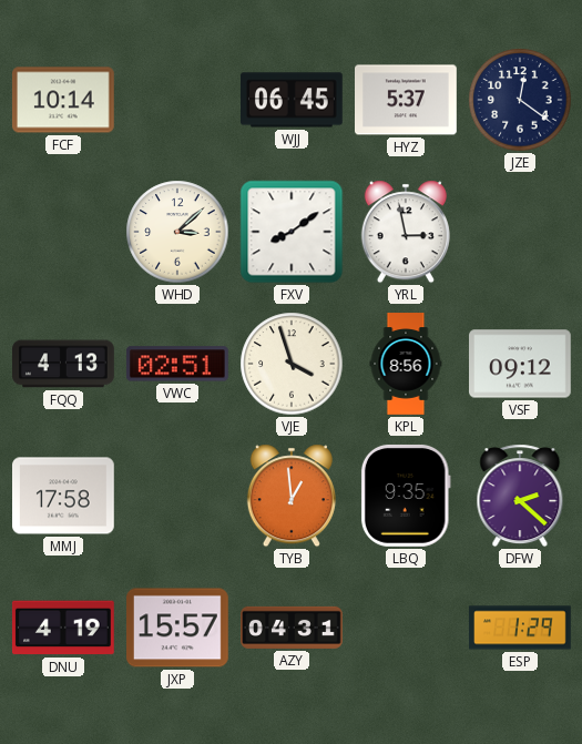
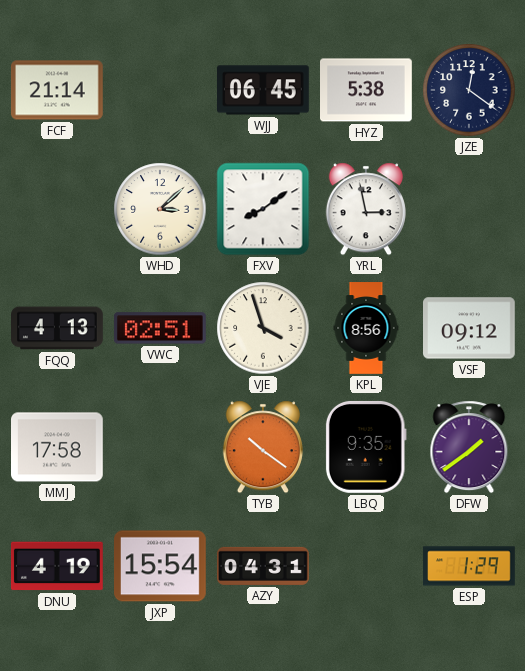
FCF: 10:14 -> 21:14
HYZ: 5:37 -> 5:38
TYB: 12:59 -> 10:21
DFW: 2:22 -> 1:39
JXP: 15:57 -> 15:54
